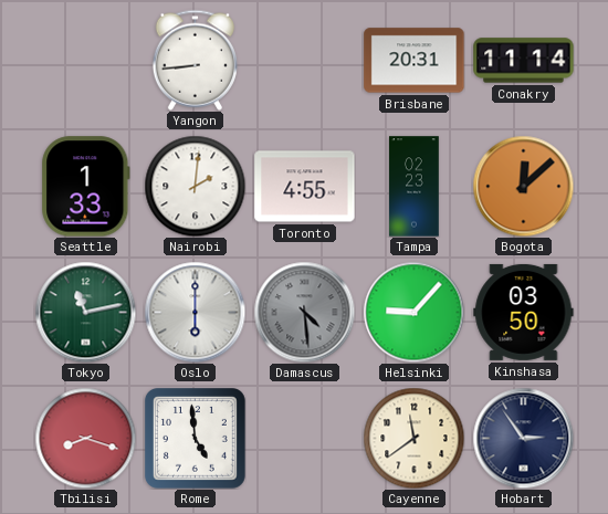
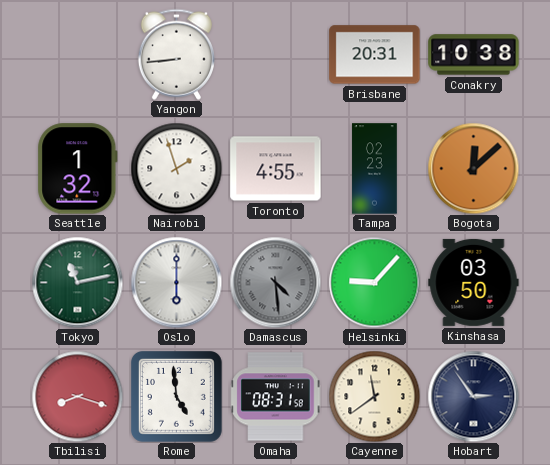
Conakry: 11:14 -> 10:38
Seattle: 1:33 -> 1:32
Nairobi: 2:01 -> 1:57
Omaha: none -> 08:31
